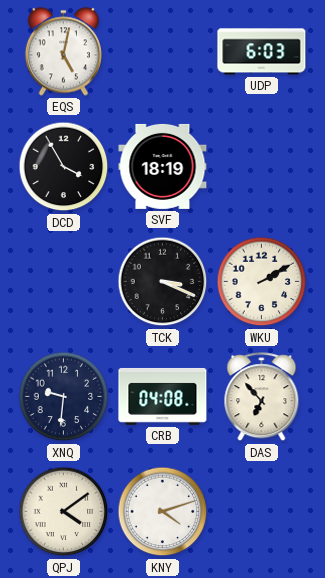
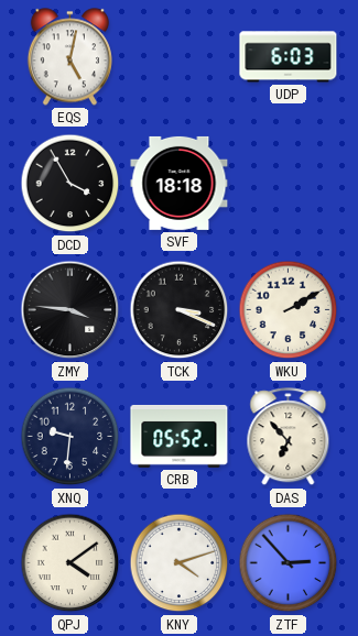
SVF: 18:19 -> 18:18
ZMY: none -> 3:46
CRB: 04:08 -> 05:52
ZTF: none -> 2:53
